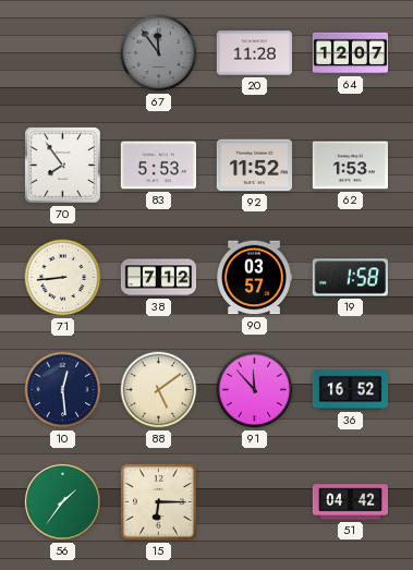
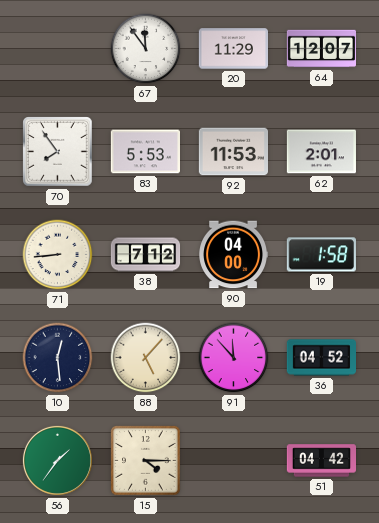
67 dial: grey -> white
20: 11:28 -> 11:29
92: 11:52 -> 11:53
62: 1:53 -> 2:01
90: 03:57 -> 04:00
88: 5:09 -> 5:07
36: 16:52 -> 04:52
15: 6:15 -> 4:15
